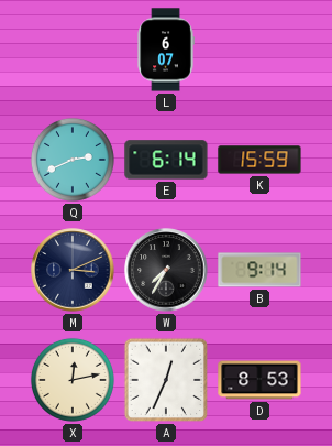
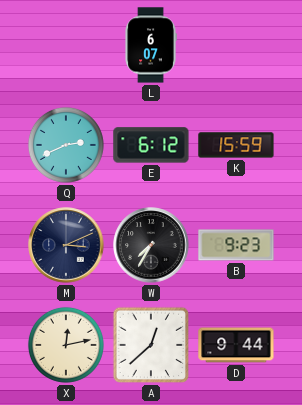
E: 6:14 -> 6:12
B: 9:14 -> 9:23
A: 12:34 -> 12:38
D: 8:53 -> 9:44
